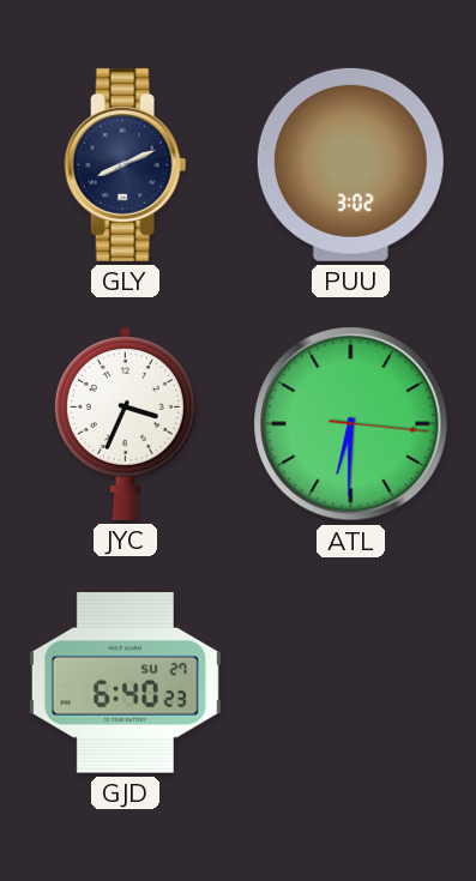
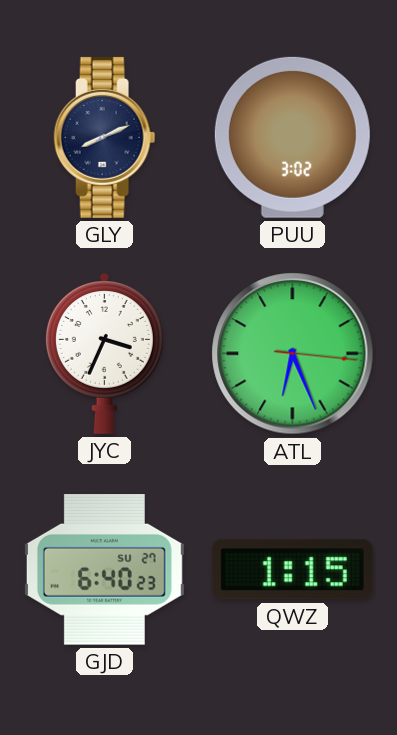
ATL: 6:30 -> 6:26
QWZ: none -> 1:15
